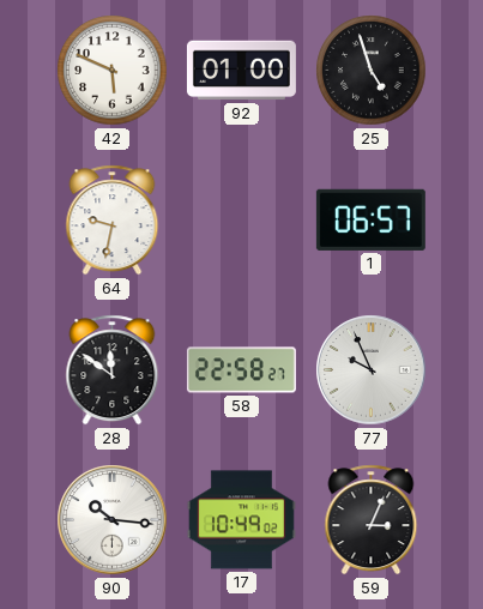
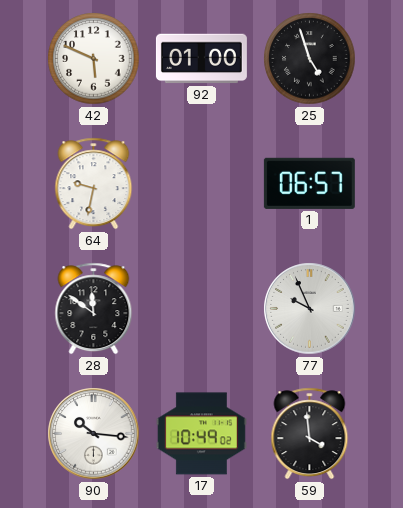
58: 22:58 -> none
59: 3:04 -> 3:59
